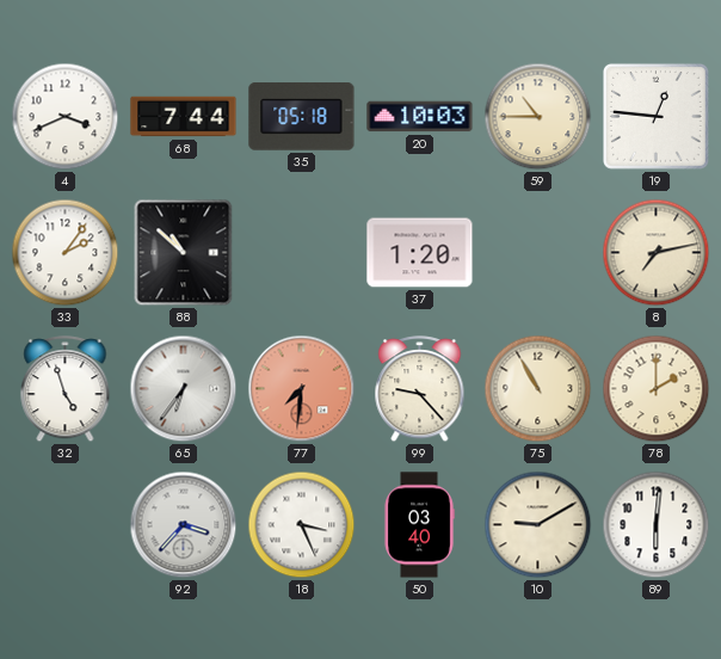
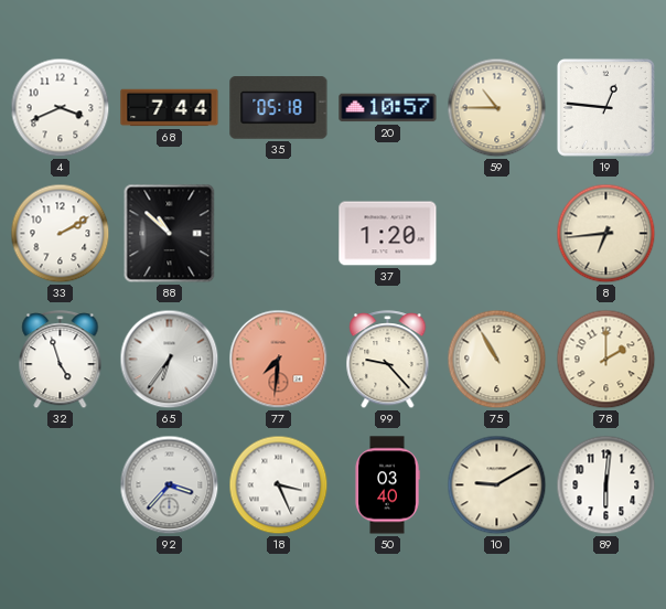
20: 10:03 -> 10:57
33: 2:06 -> 2:10
8: 7:13 -> 6:44
